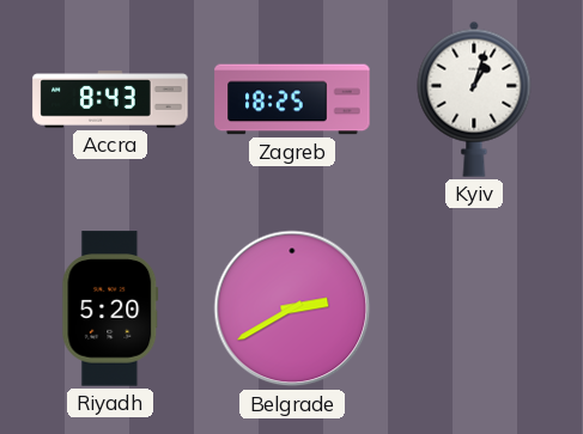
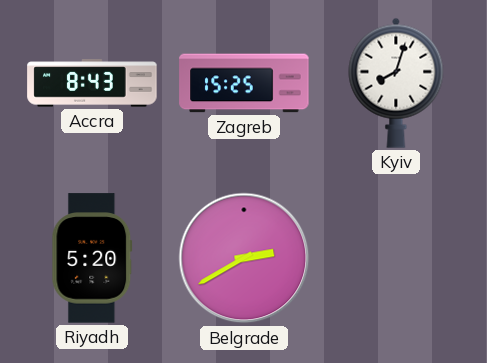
Zagreb: 18:25 -> 15:25
Kyiv: 1:03 -> 8:03
